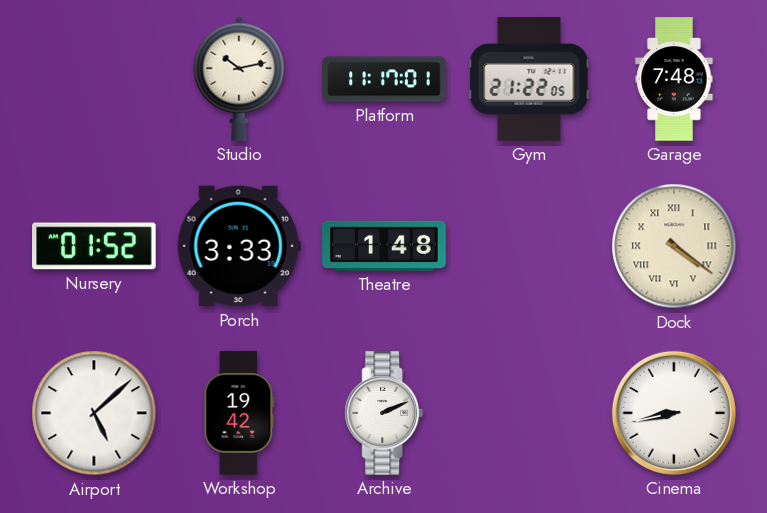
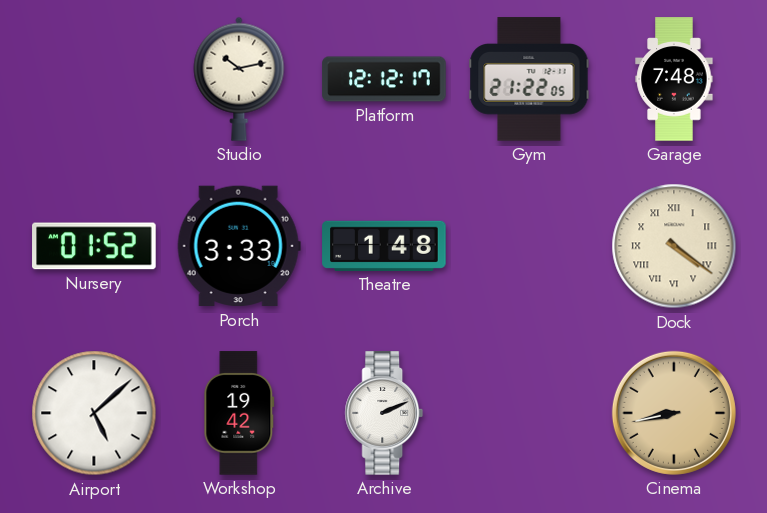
Platform: 11:17 -> 12:12
Cinema dial: white -> champagne
